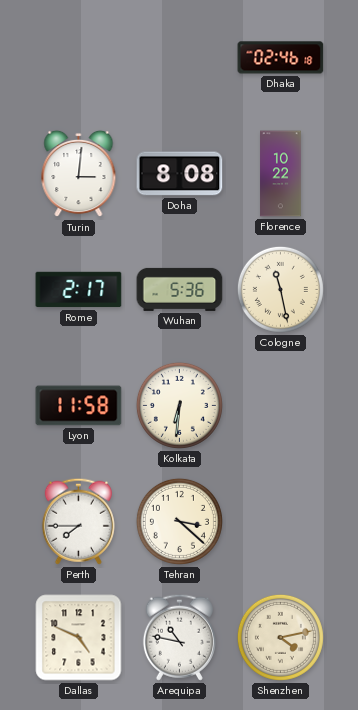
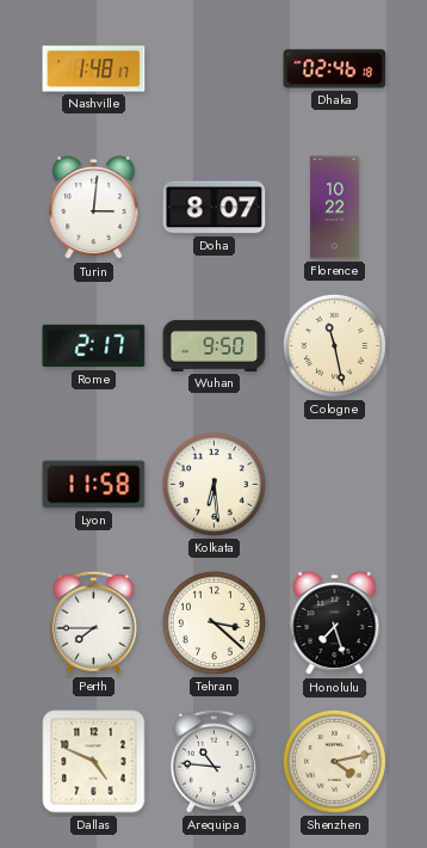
Nashville: none -> 1:48
Doha: 8:08 -> 8:07
Wuhan: 5:36 -> 9:50
Kolkata: 6:31 -> 6:29
Honolulu: none -> 7:27
Arequipa: 10:47 -> 10:46
